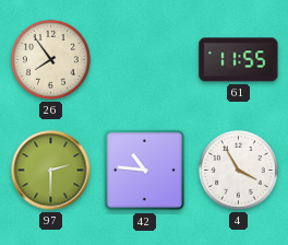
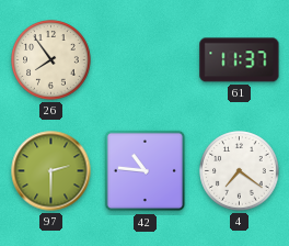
61: 11:55 -> 11:37
4: 3:55 -> 7:21
